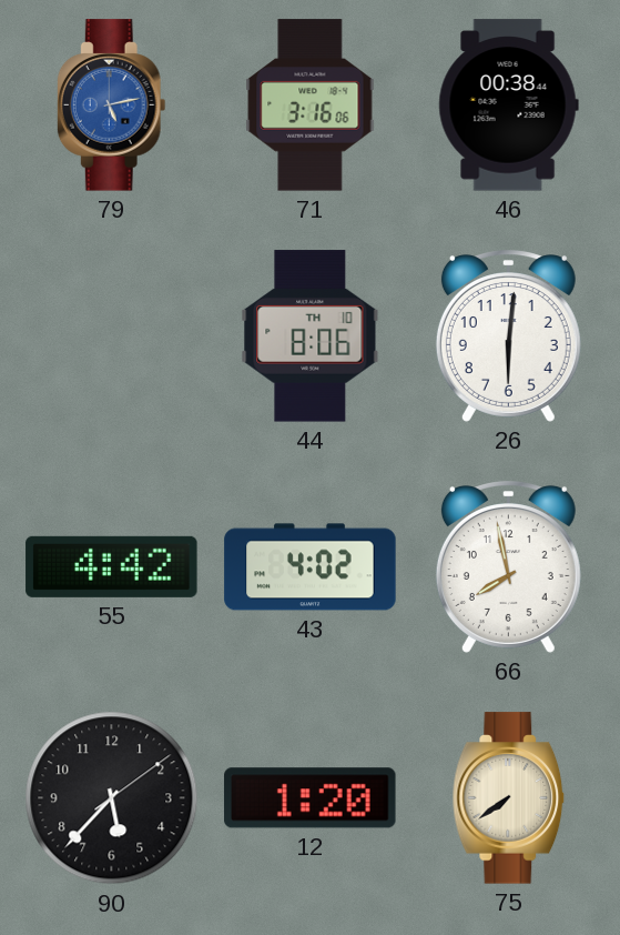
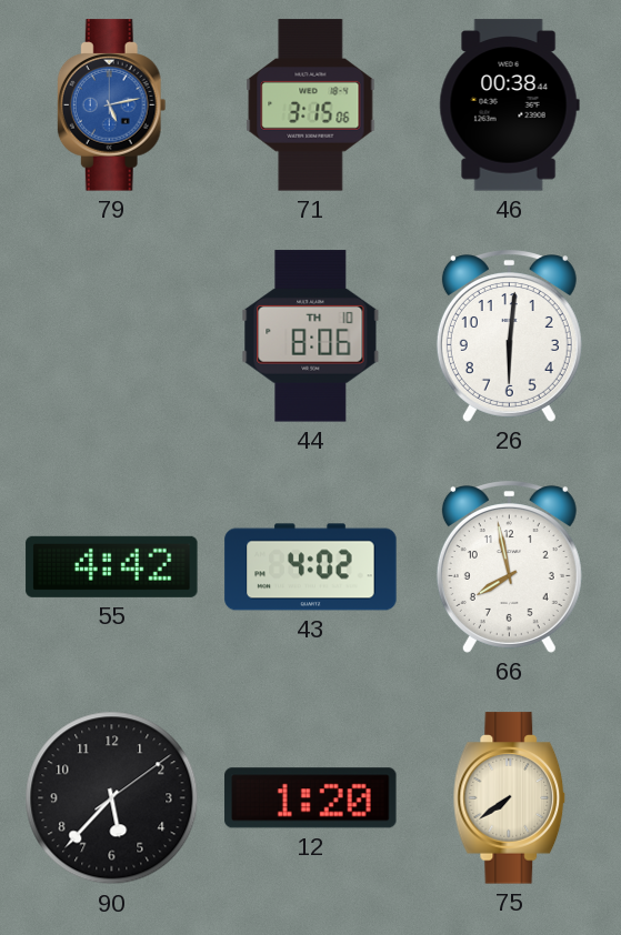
71: 3:16 -> 3:15
